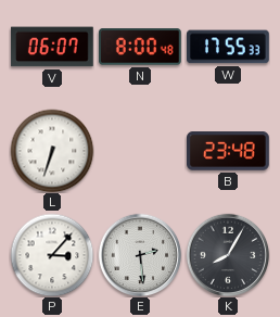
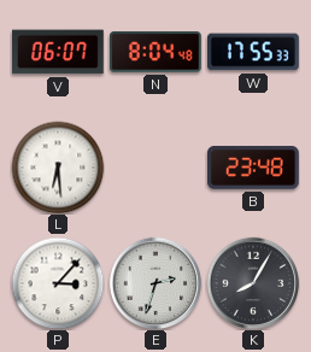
N: 8:00 -> 8:04
L: 6:33 -> 6:29
E: 2:29 -> 2:33
